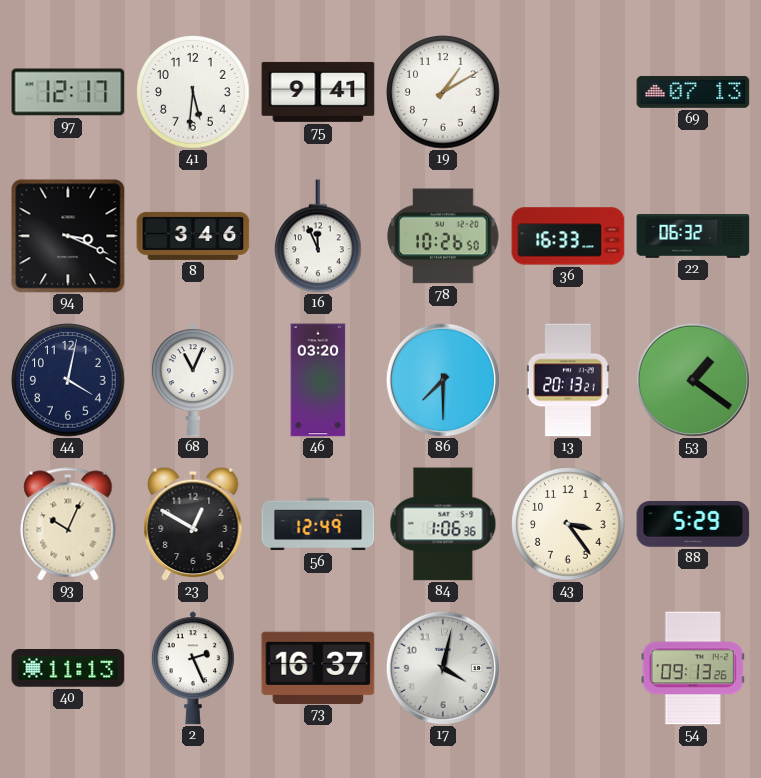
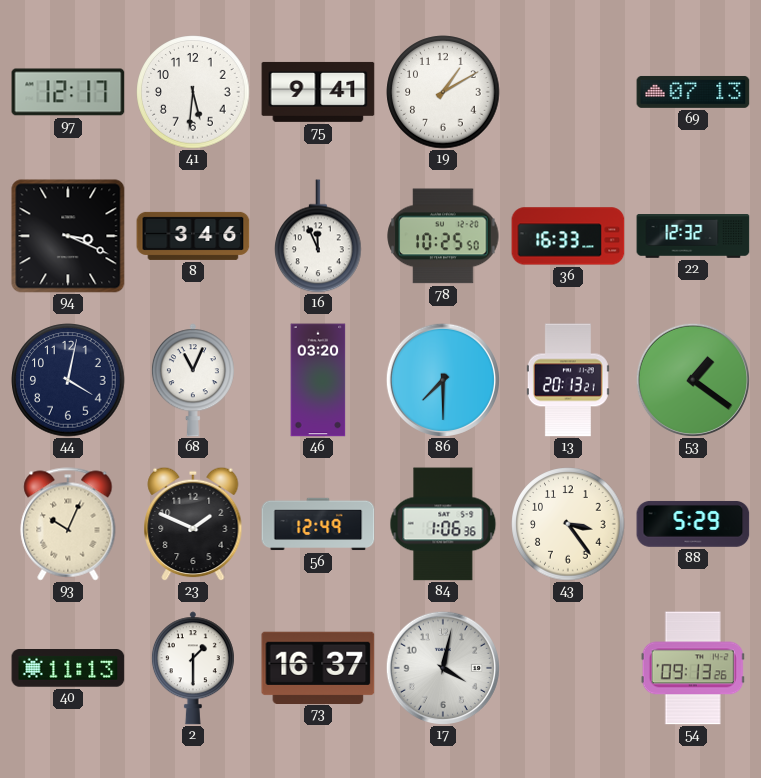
78: 10:26 -> 10:25
22: 06:32 -> 12:32
23: 12:50 -> 1:49
2: 2:26 -> 1:30
